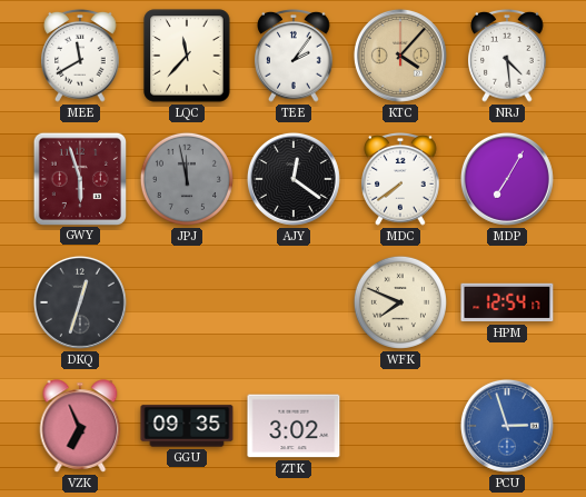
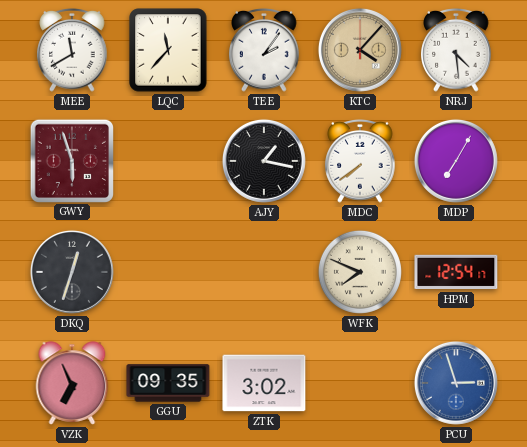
JPJ: 11:58 -> none
AJY: 12:21 -> 1:17
